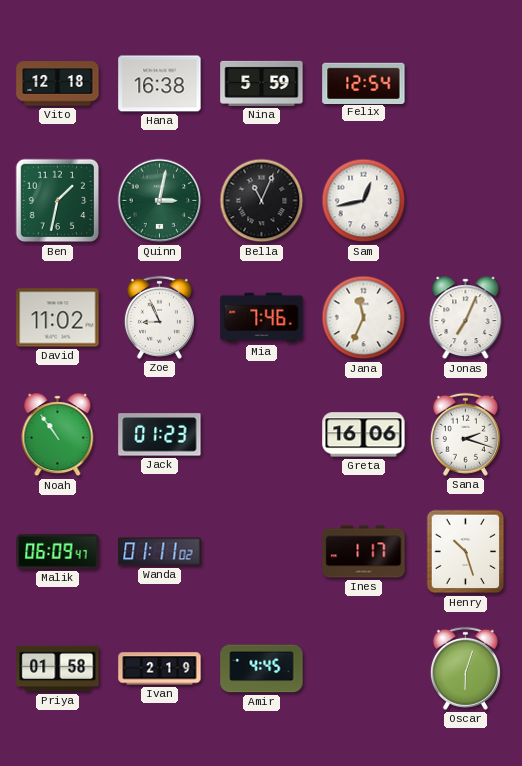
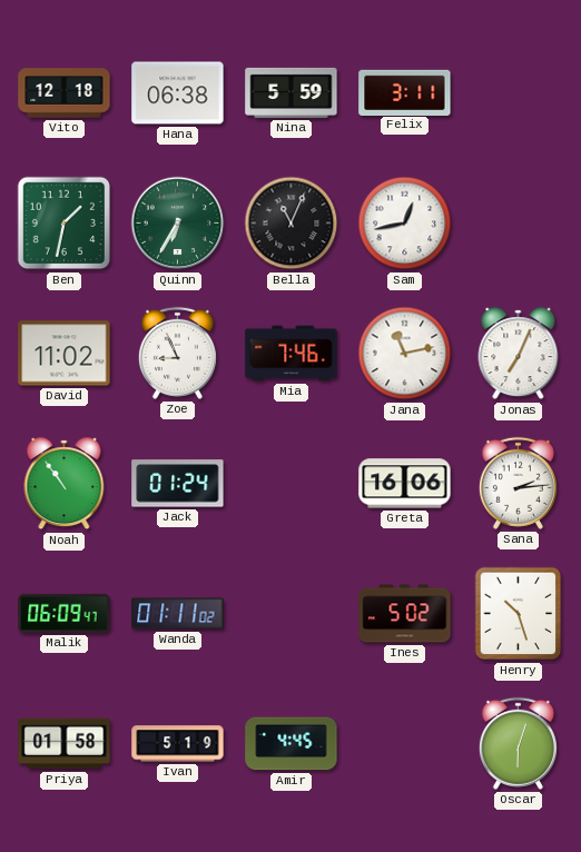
Hana: 16:38 -> 06:38
Felix: 12:54 -> 3:11
Quinn: 3:02 -> 6:35
Jana: 11:34 -> 11:13
Jack: 01:23 -> 01:24
Sana: 2:18 -> 2:14
Ines: 1:17 -> 5:02
Ivan: 2:19 -> 5:19
